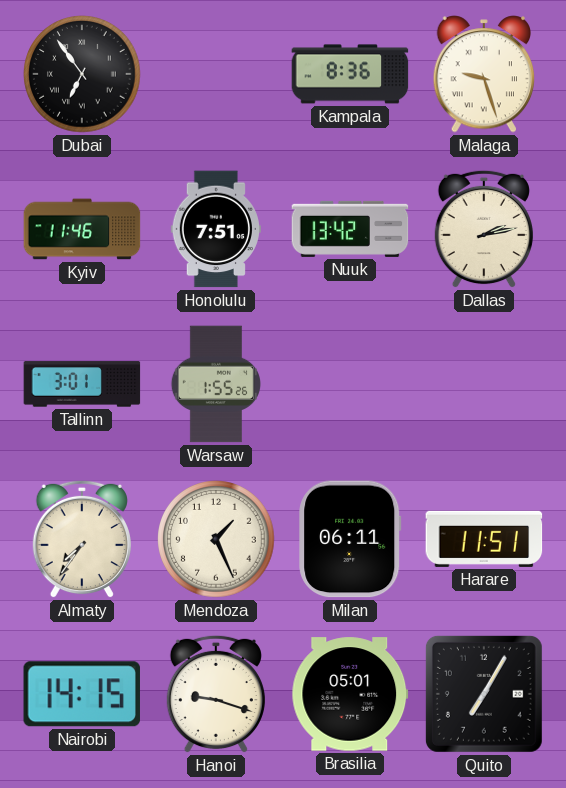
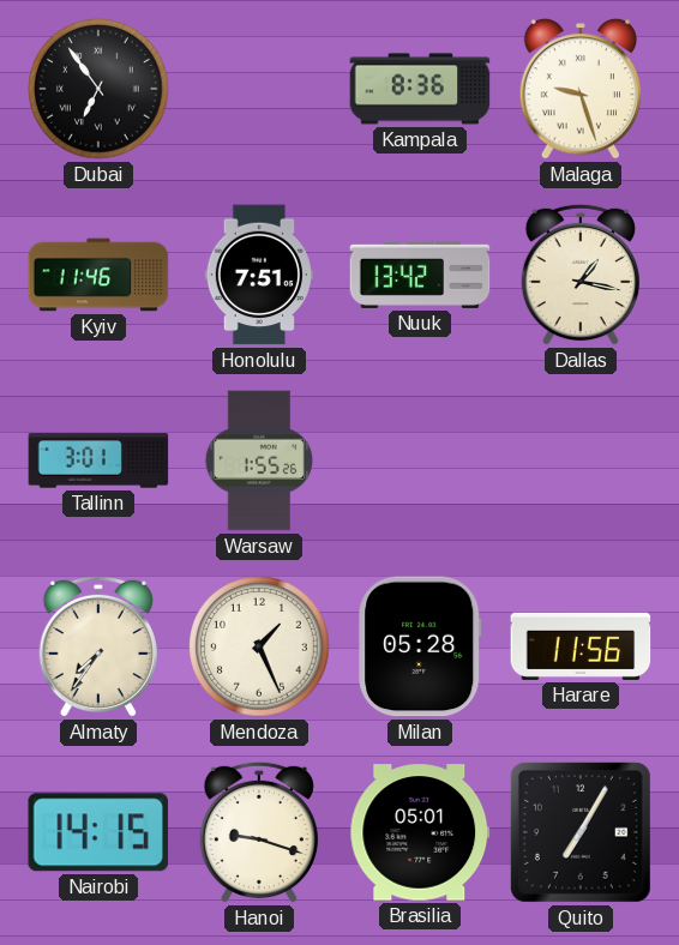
Dallas: 2:13 -> 1:17
Milan: 06:11 -> 05:28
Harare: 11:51 -> 11:56
